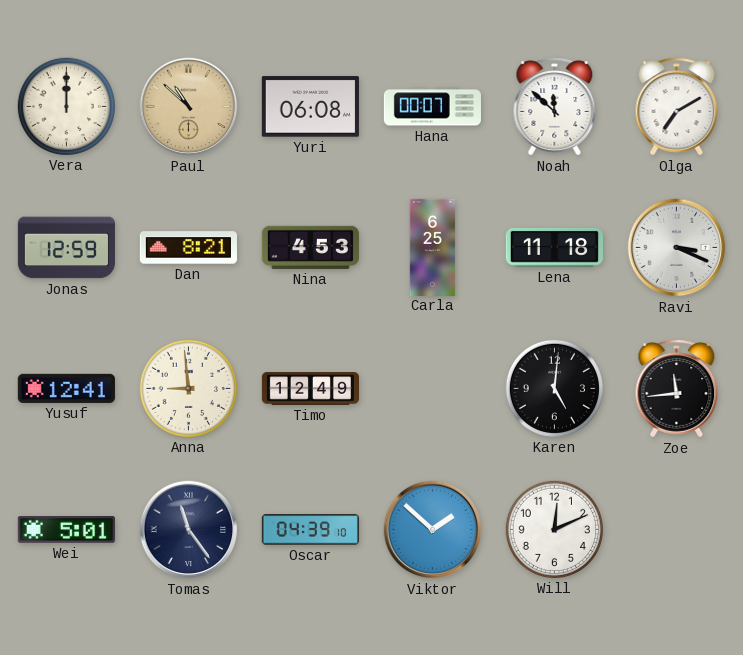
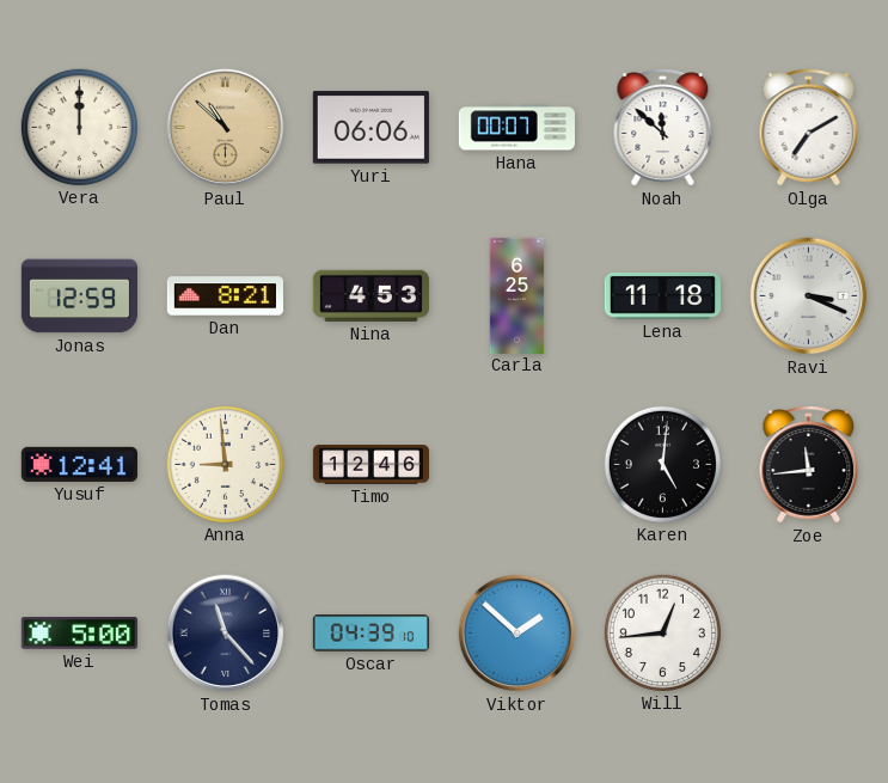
Yuri: 06:08 -> 06:06
Timo: 12:49 -> 12:46
Wei: 5:01 -> 5:00
Tomas: 11:24 -> 11:23
Will: 12:11 -> 12:44
